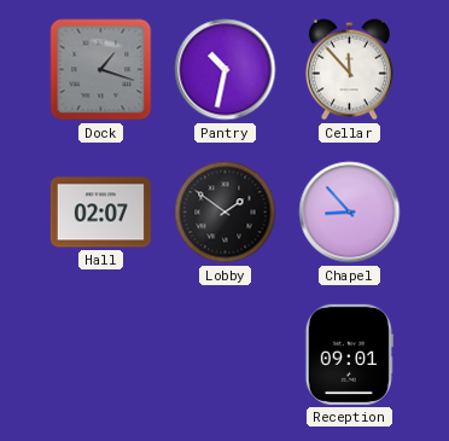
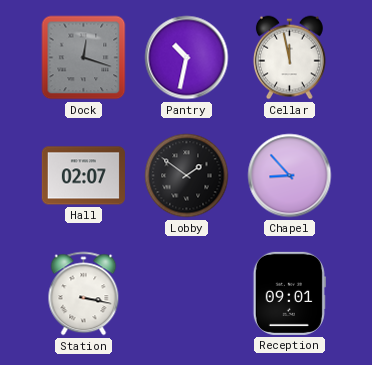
Dock: 1:18 -> 12:18
Cellar: 11:53 -> 11:58
Station: none -> 3:17
